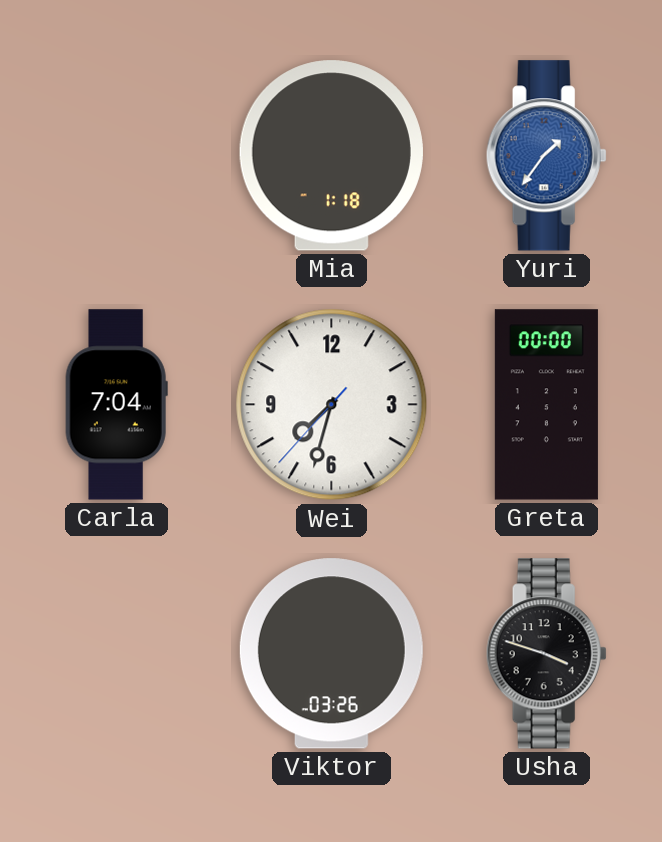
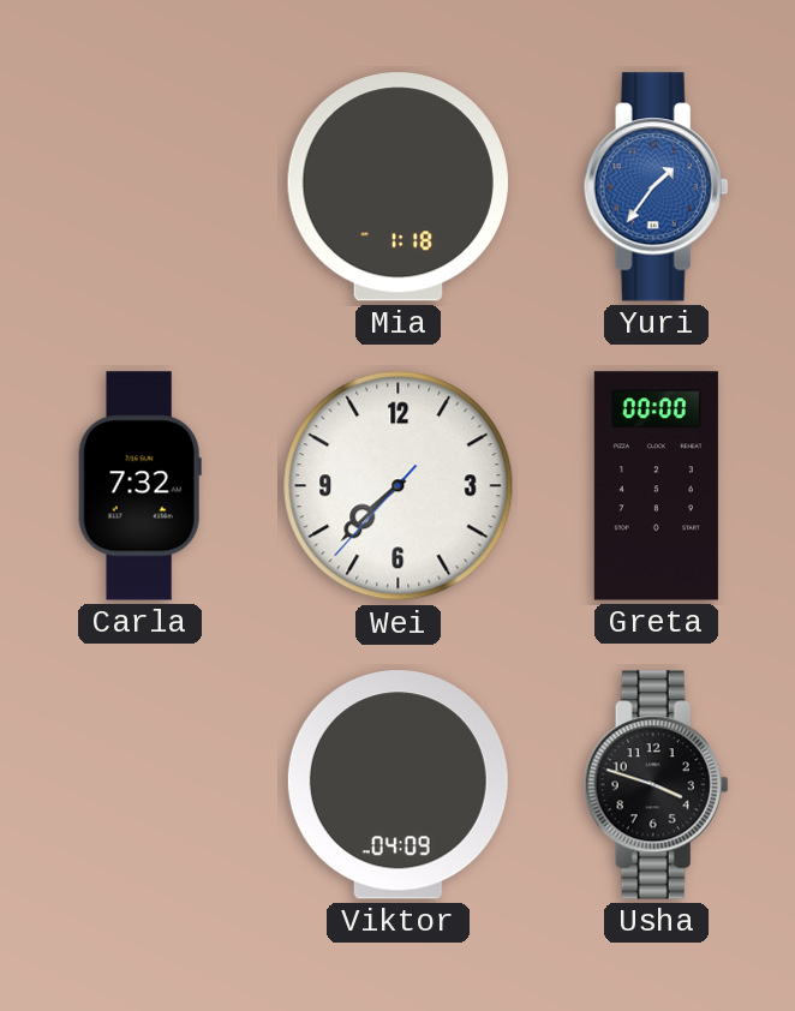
Carla: 7:04 -> 7:32
Wei: 7:32 -> 7:37
Viktor: 03:26 -> 04:09
